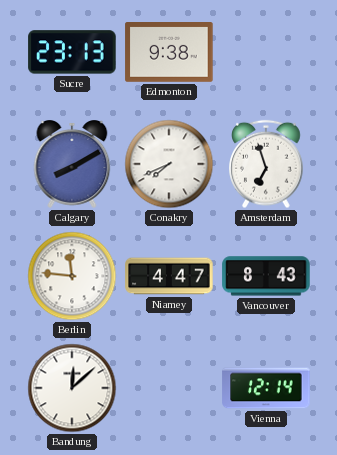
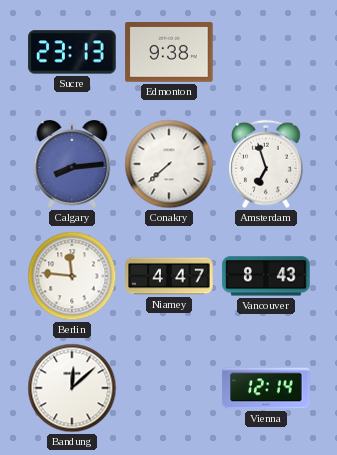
Calgary: 8:10 -> 8:14
Conakry: 7:41 -> 7:38
